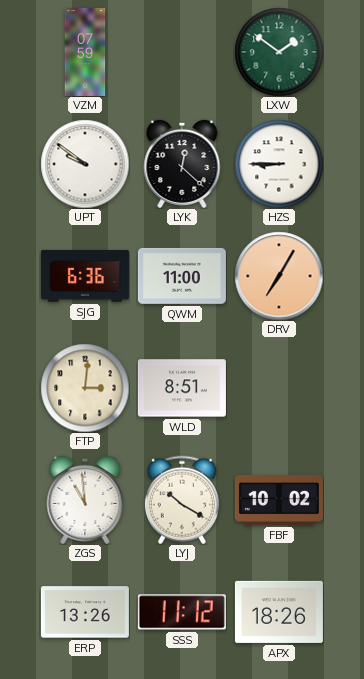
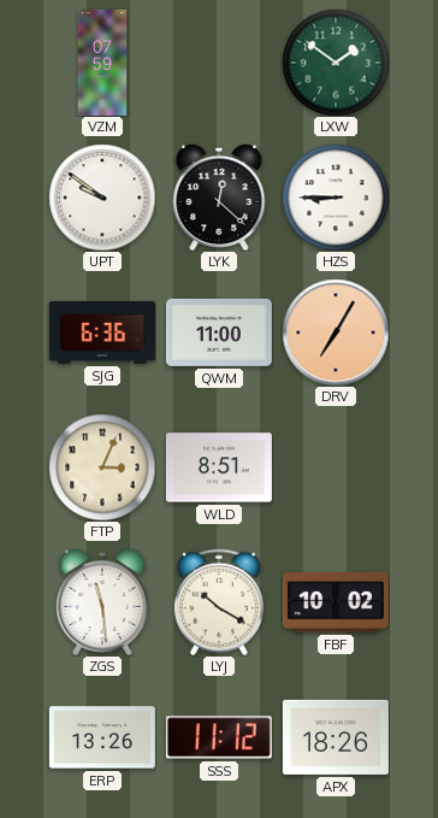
FTP: 3:01 -> 3:04
ZGS: 10:59 -> 11:29
